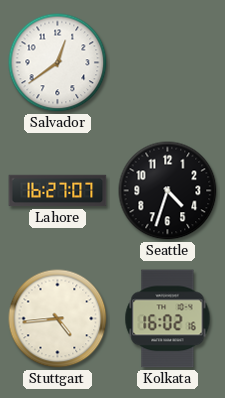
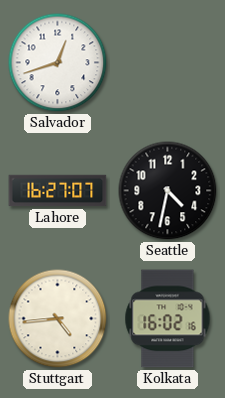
Salvador: 12:39 -> 12:42
Seattle: 4:33 -> 4:32
